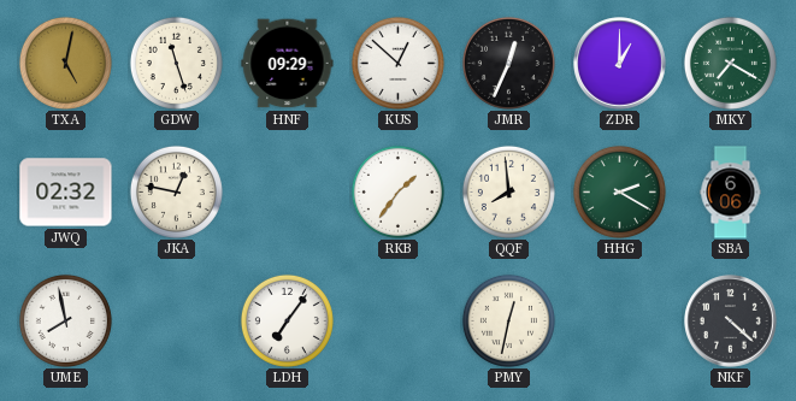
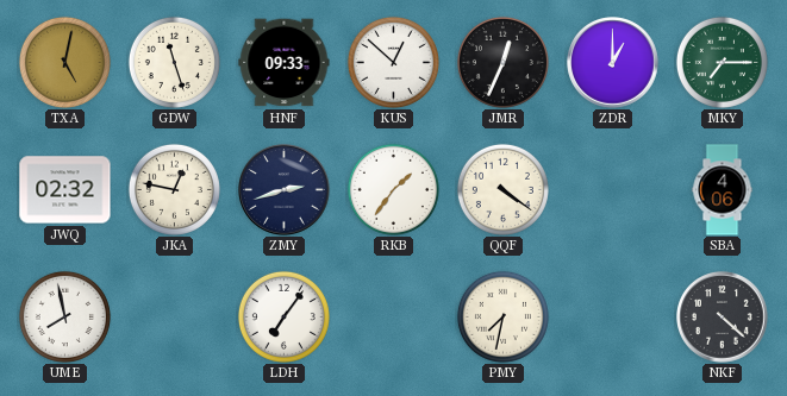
HNF: 09:29 -> 09:33
MKY: 7:20 -> 7:15
ZMY: none -> 2:42
QQF: 7:59 -> 4:21
HHG: 2:20 -> none
SBA: 6:06 -> 4:06
PMY: 12:32 -> 7:32
